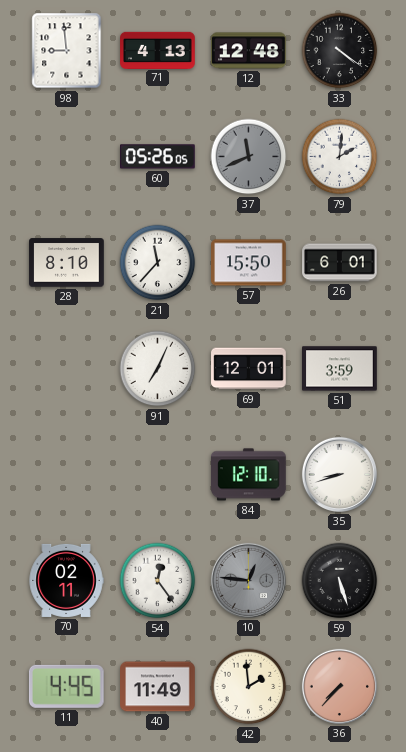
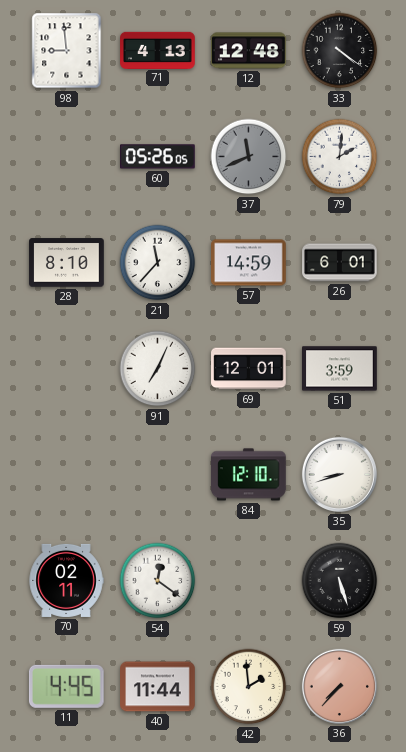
57: 15:50 -> 14:59
54: 12:24 -> 12:21
10: 12:46 -> none
40: 11:49 -> 11:44
